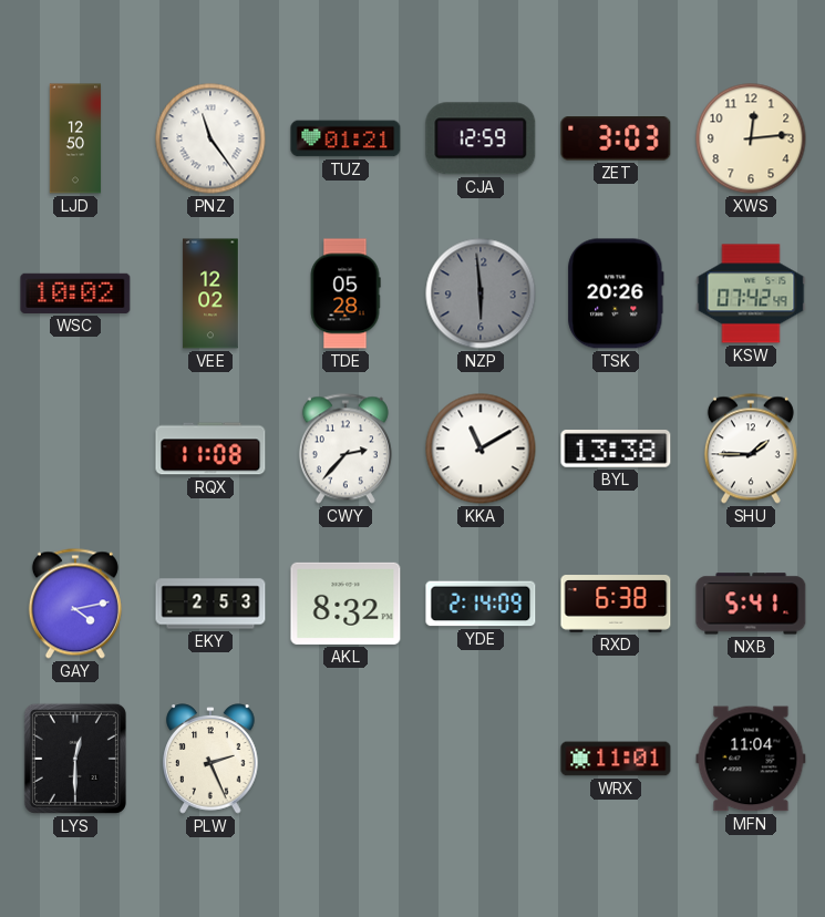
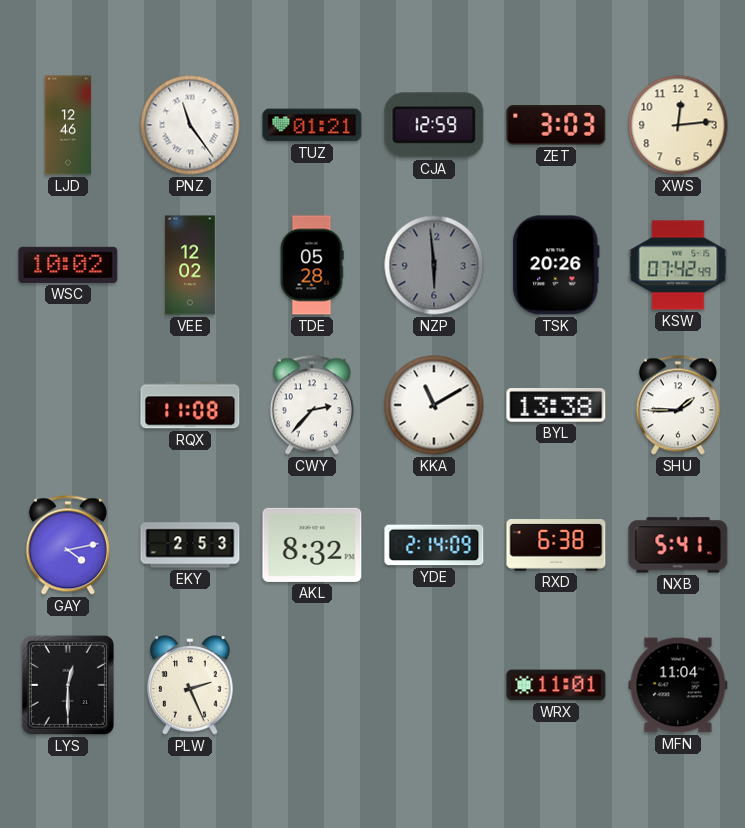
LJD: 12:50 -> 12:46
